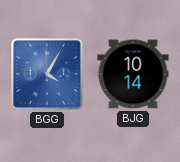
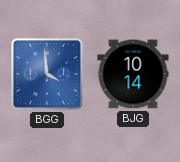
BGG: 4:05 -> 3:59
